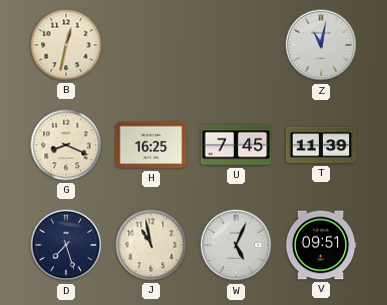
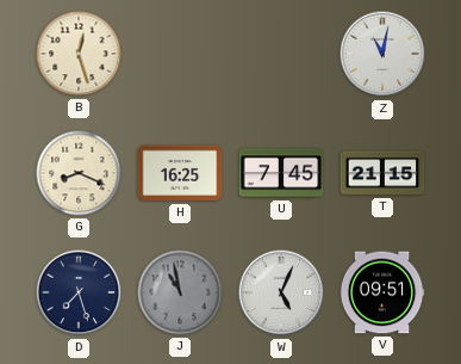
B: 12:32 -> 12:27
T: 11:39 -> 21:15
J dial: cream -> grey
